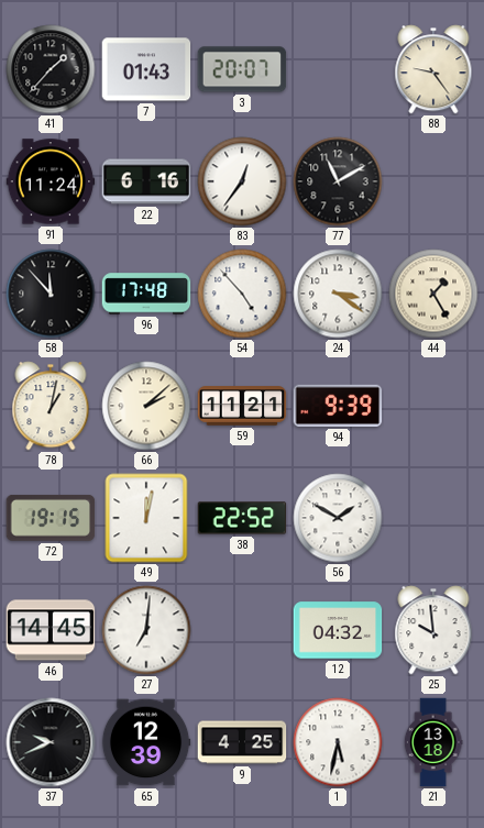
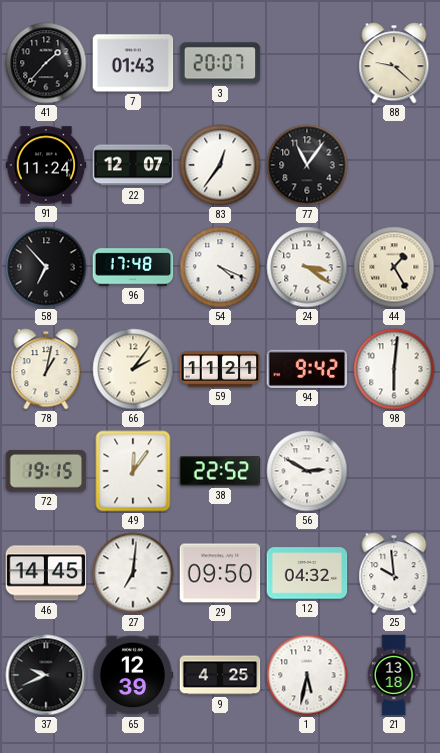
88: 9:24 -> 9:22
22: 6:16 -> 12:07
77: 11:10 -> 11:06
58: 11:53 -> 6:53
54: 4:53 -> 4:19
66: 2:08 -> 2:06
94: 9:39 -> 9:42
98: none -> 6:01
49: 12:02 -> 12:06
56: 1:50 -> 2:50
29: none -> 09:50
